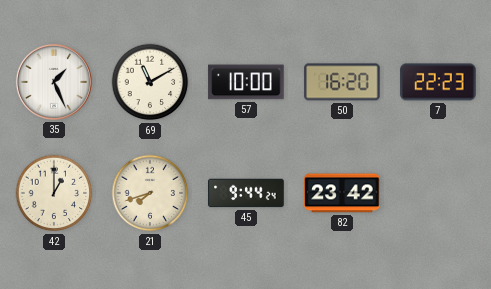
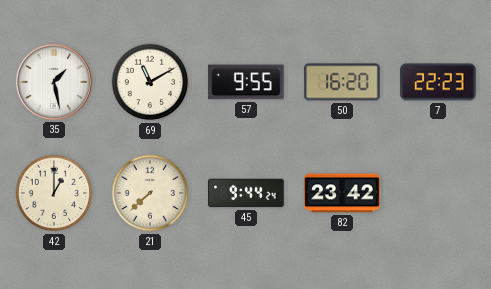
35: 1:26 -> 1:28
57: 10:00 -> 9:55
21: 7:42 -> 7:38
